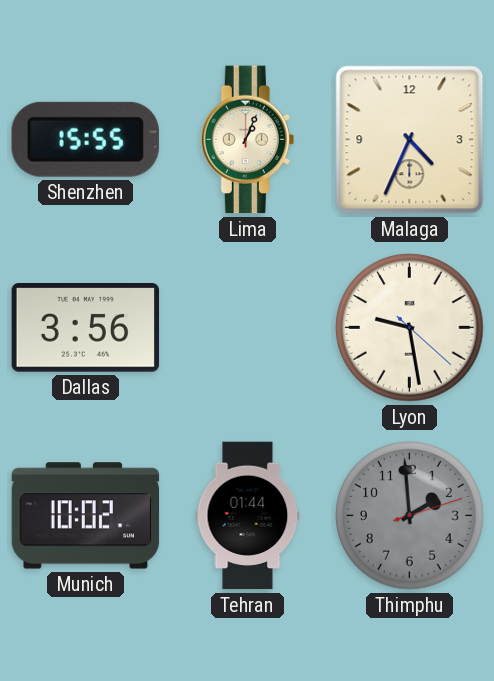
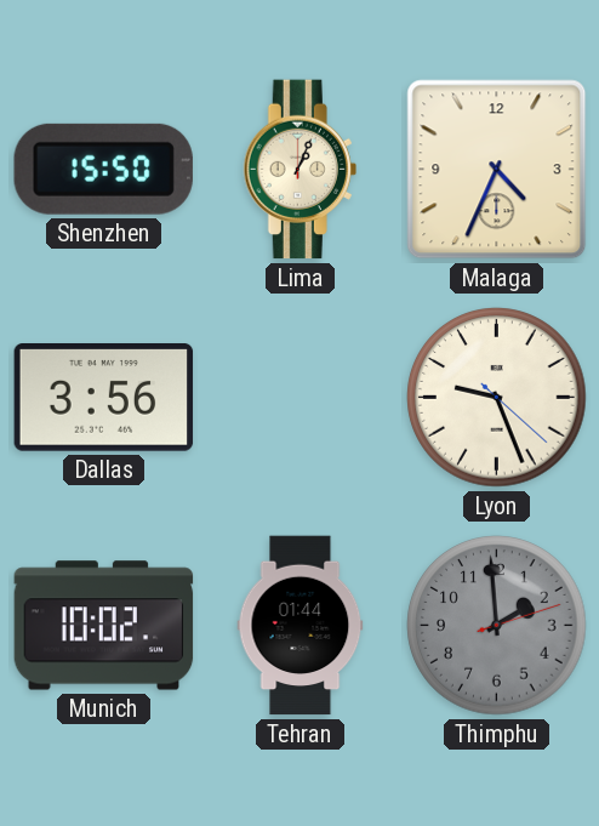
Shenzhen: 15:55 -> 15:50
Lyon: 9:28 -> 9:26
